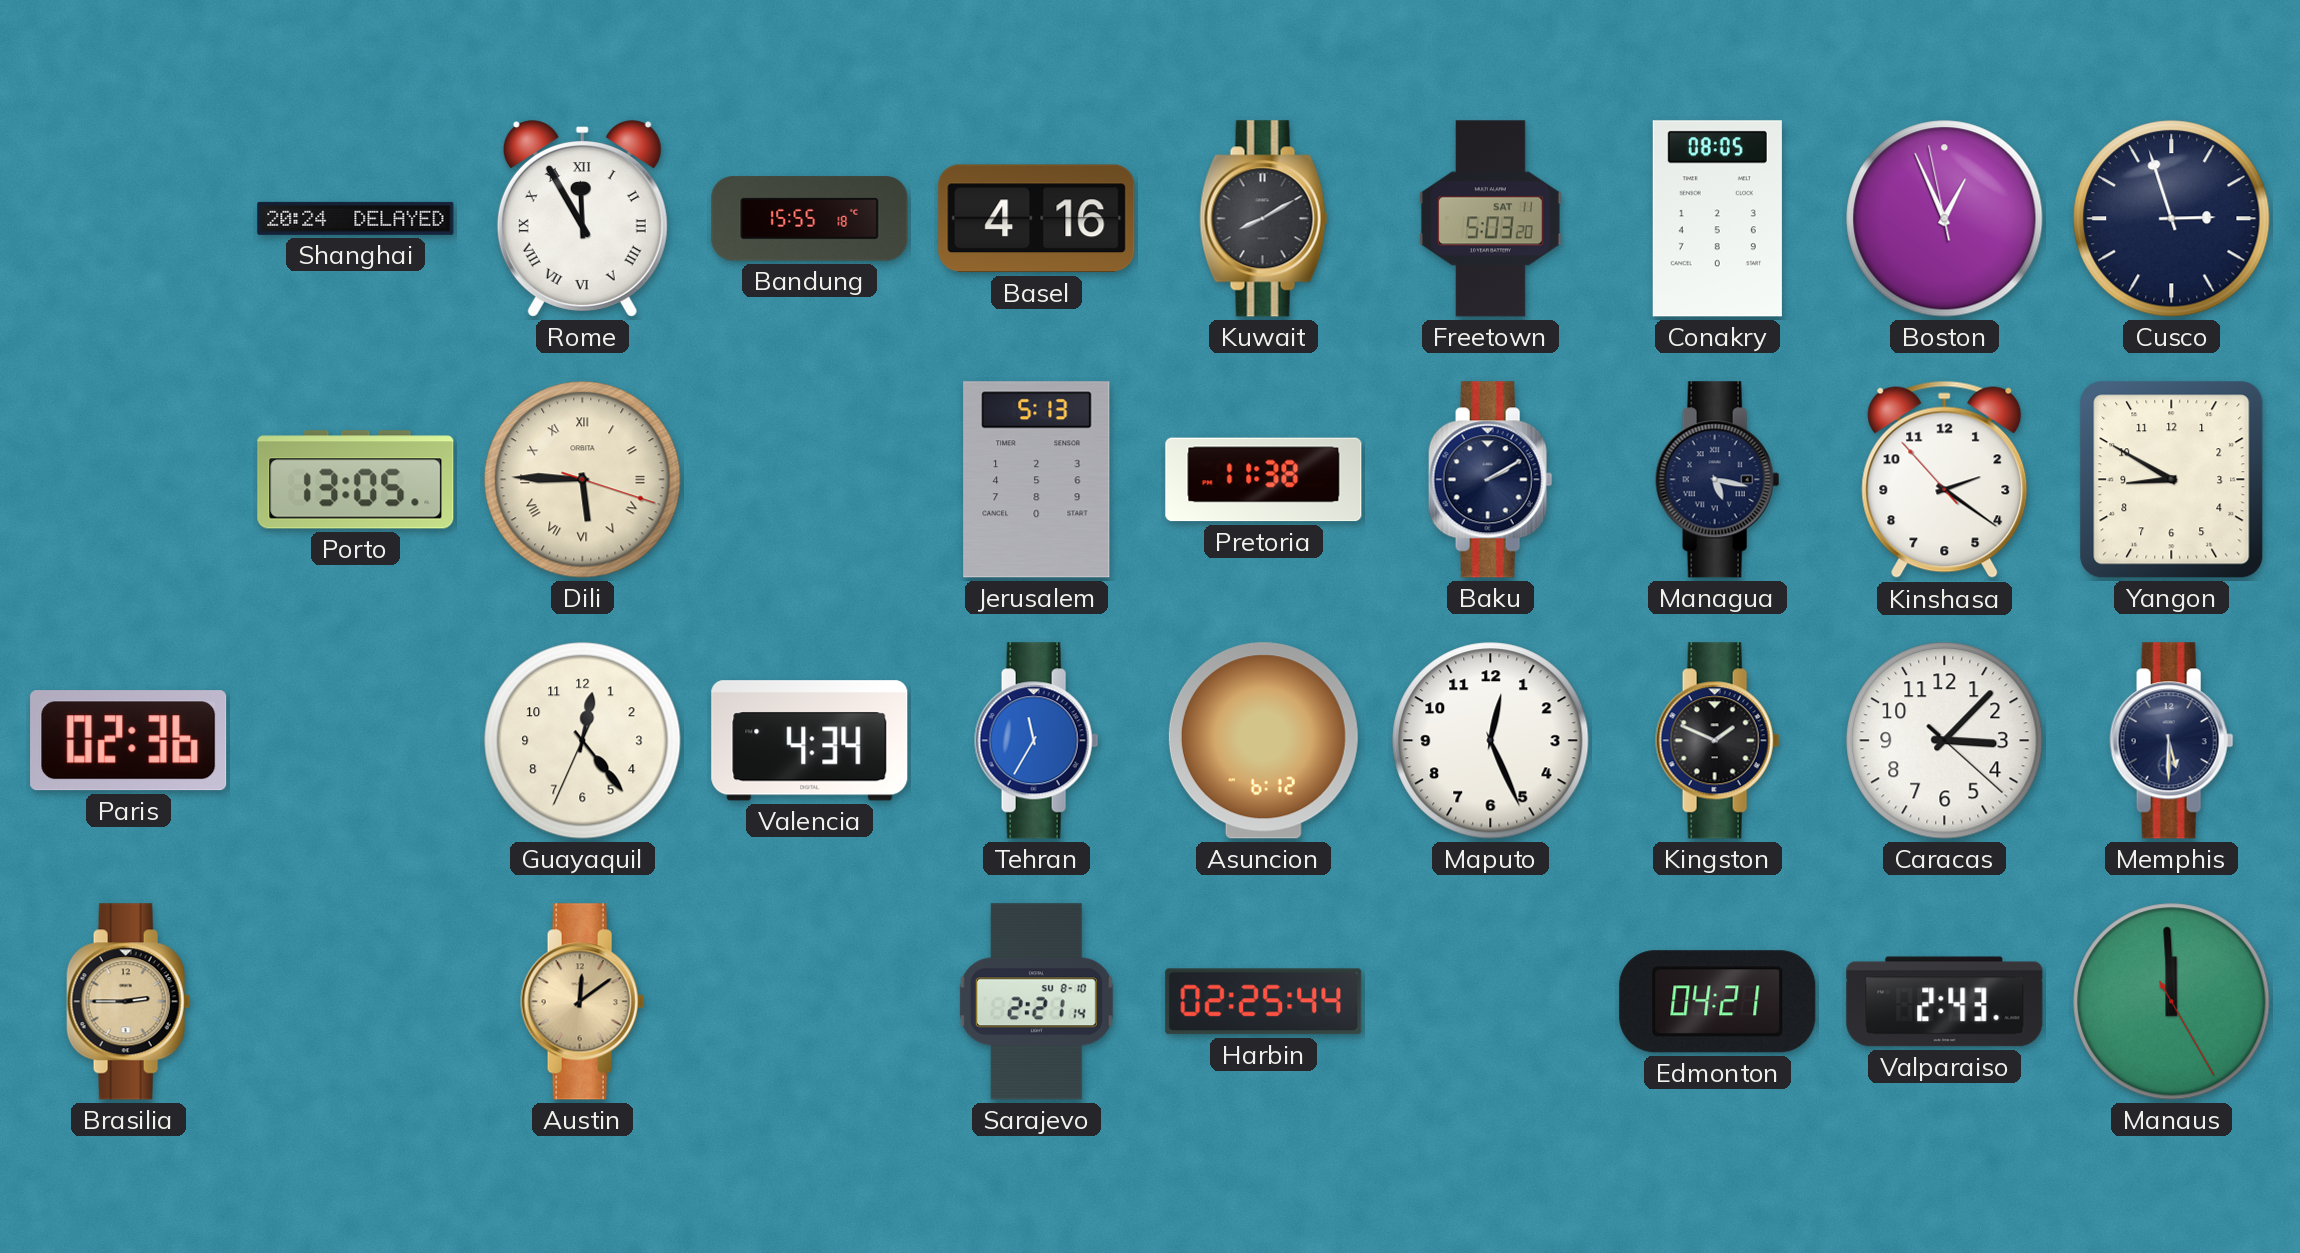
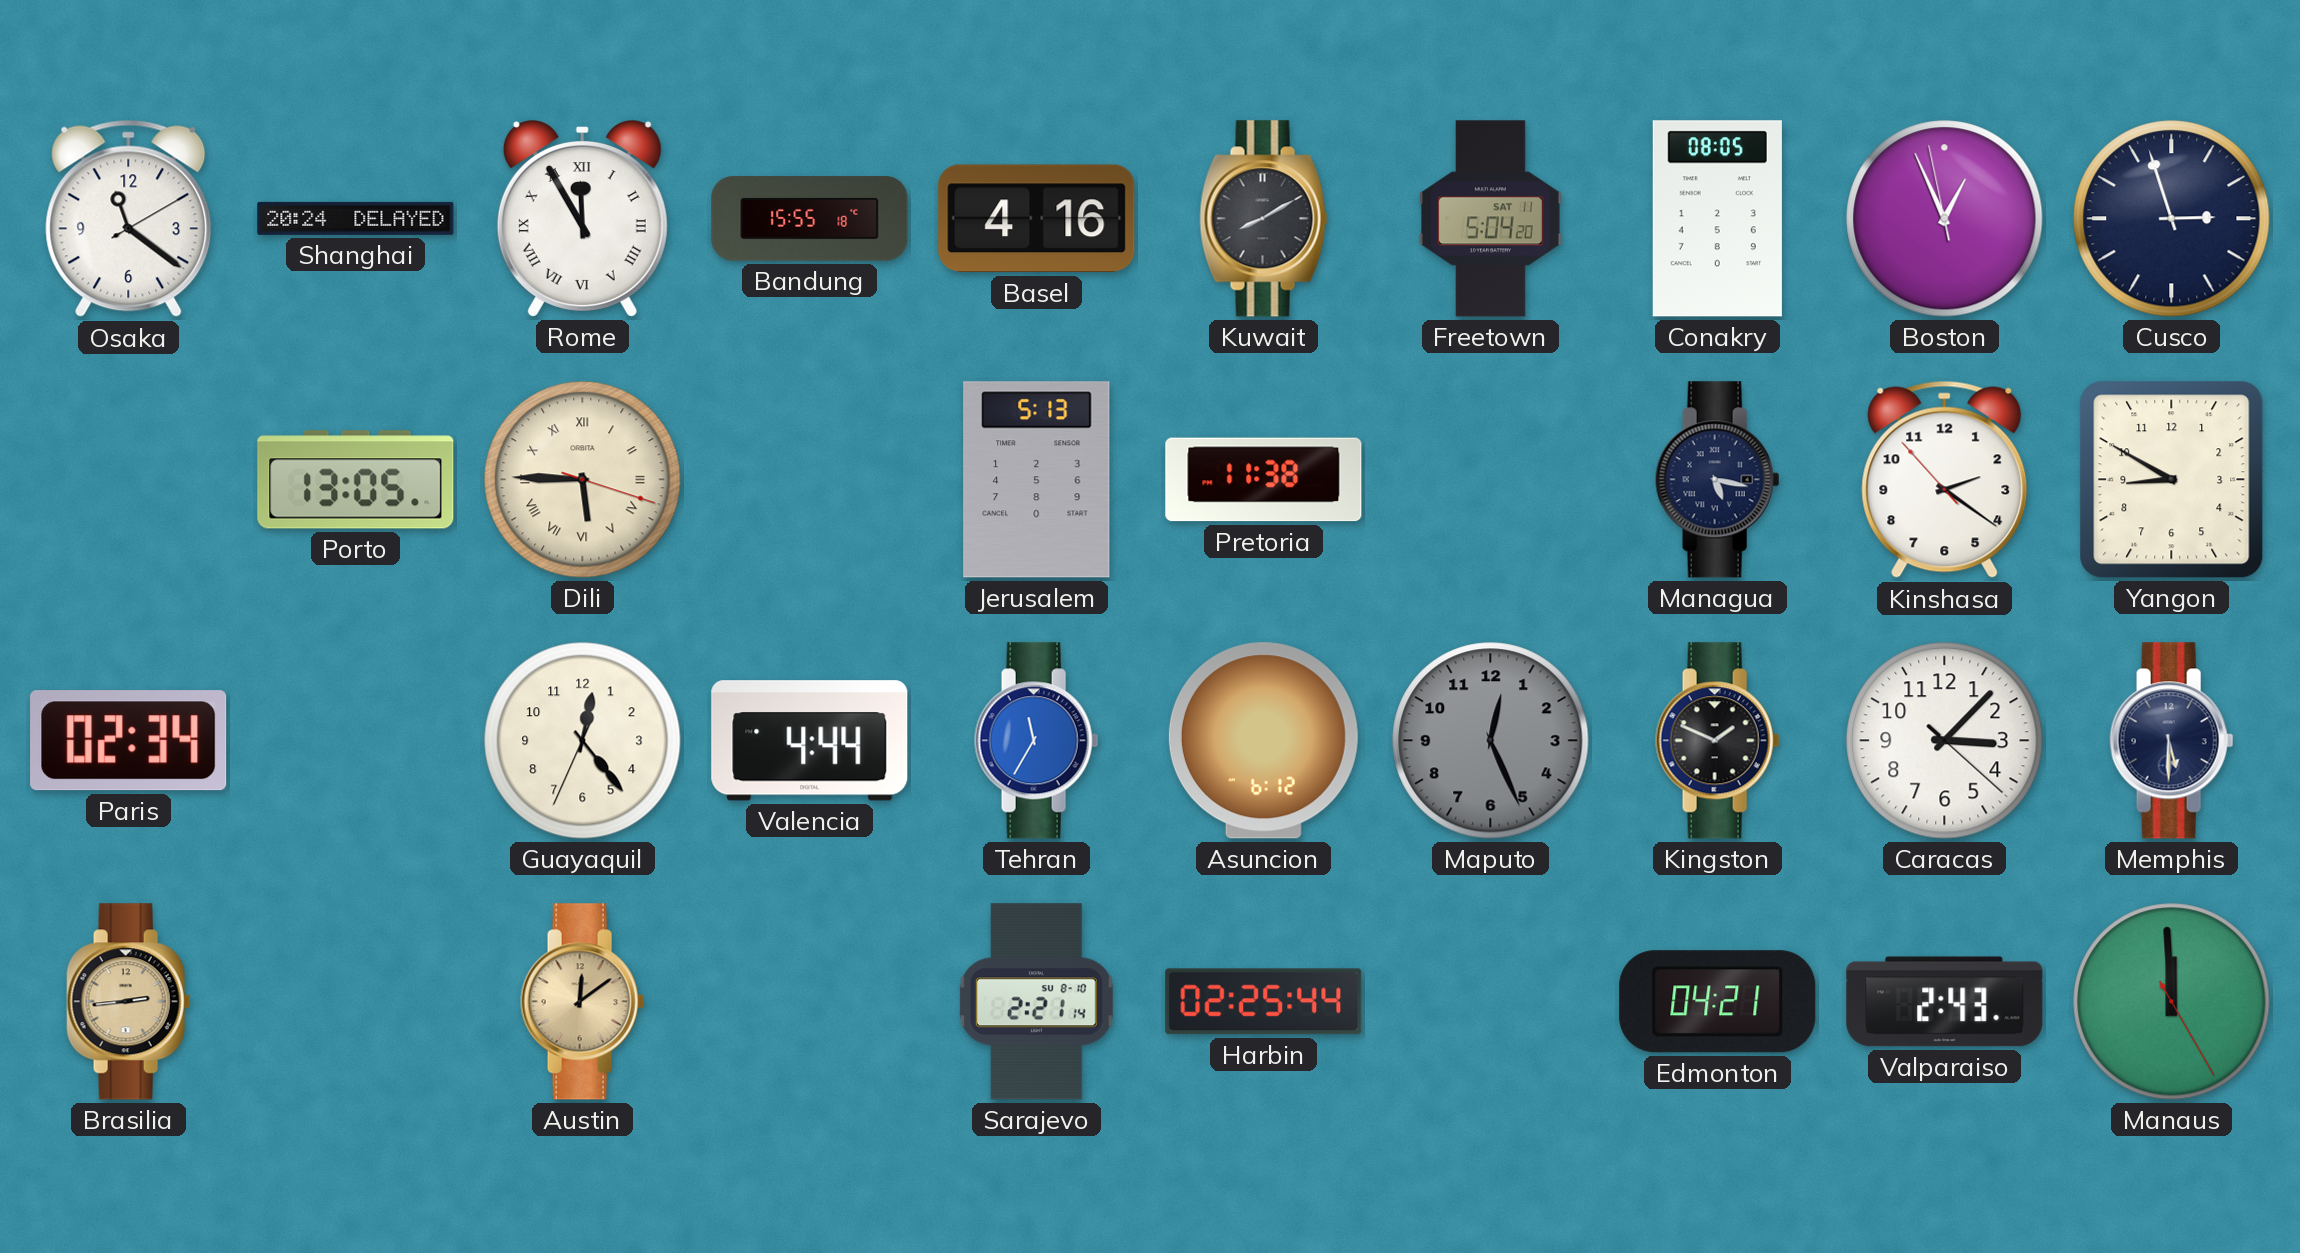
Osaka: none -> 11:21
Freetown: 5:03 -> 5:04
Baku: 2:10 -> none
Paris: 02:36 -> 02:34
Valencia: 4:34 -> 4:44
Maputo dial: white -> grey
Brasilia: 2:45 -> 2:44
